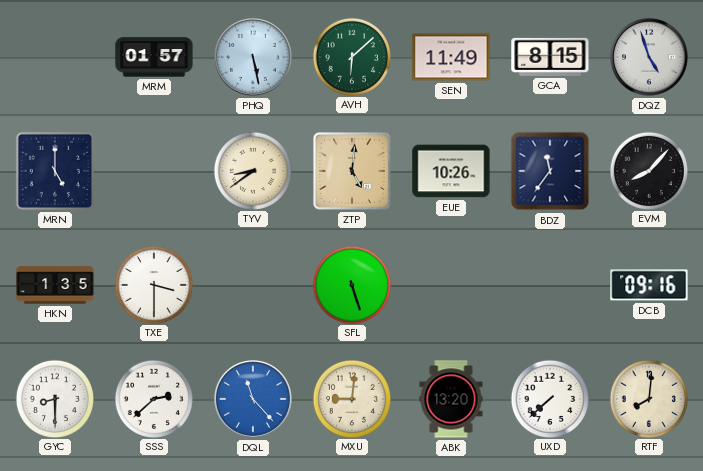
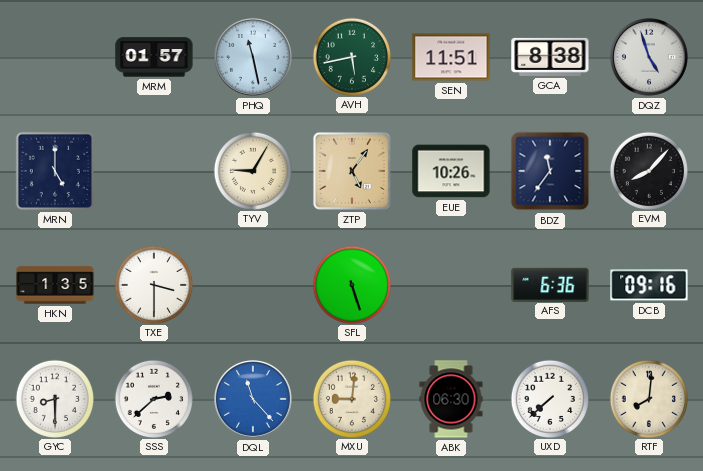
PHQ: 5:28 -> 11:28
AVH: 6:08 -> 5:43
SEN: 11:49 -> 11:51
GCA: 8:15 -> 8:38
TYV: 8:39 -> 9:05
ZTP: 5:01 -> 5:06
AFS: none -> 6:36
ABK: 13:20 -> 06:30
